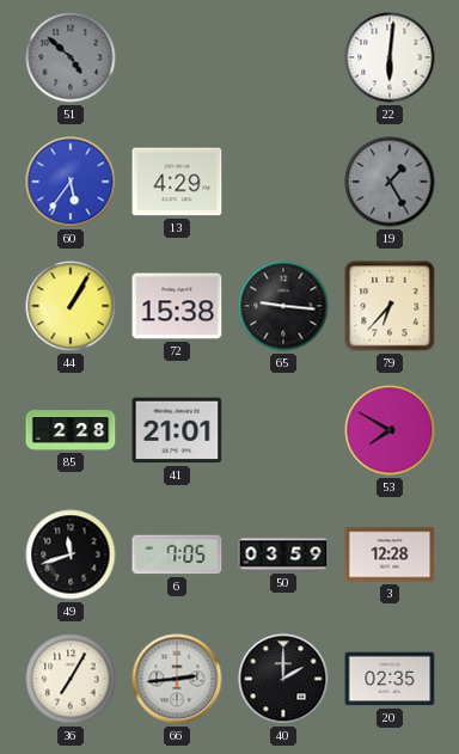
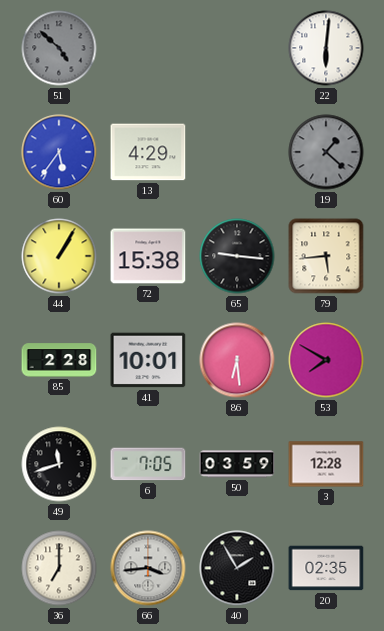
19: 1:25 -> 1:22
79: 6:37 -> 5:44
41: 21:01 -> 10:01
86: none -> 6:29
36: 7:05 -> 7:00
66: 2:44 -> 3:44
40: 2:00 -> 1:55
